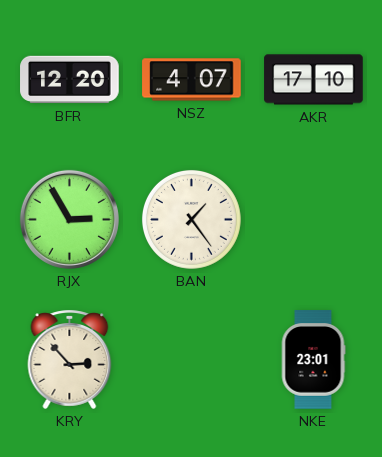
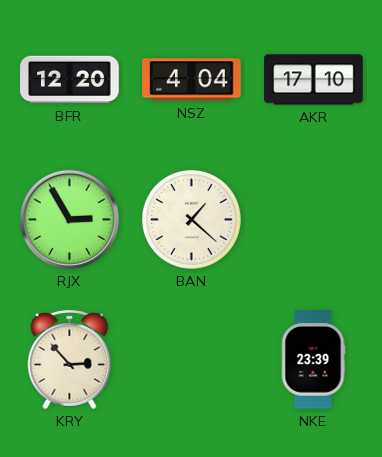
NSZ: 4:07 -> 4:04
BAN: 1:24 -> 1:22
NKE: 23:01 -> 23:39
